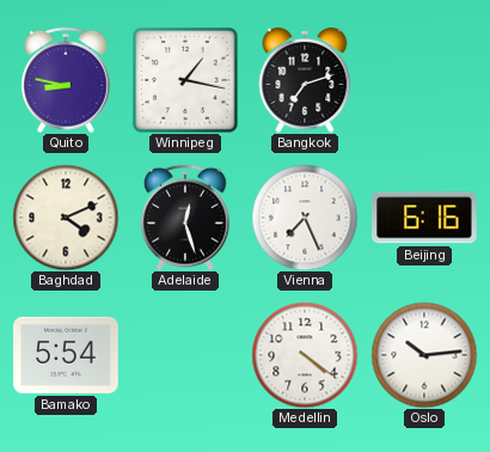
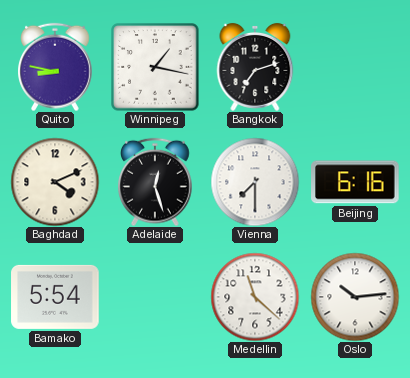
Vienna: 7:26 -> 7:30
Medellin: 4:21 -> 11:22
